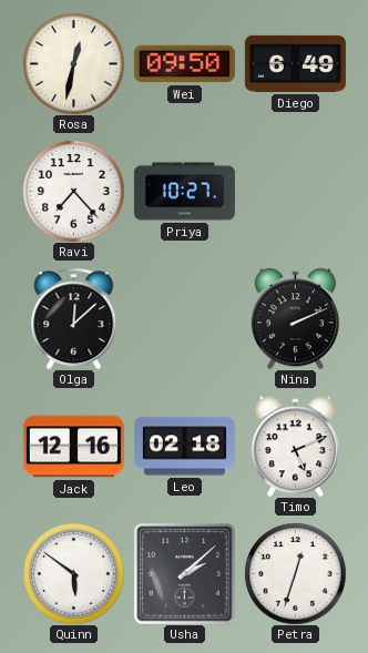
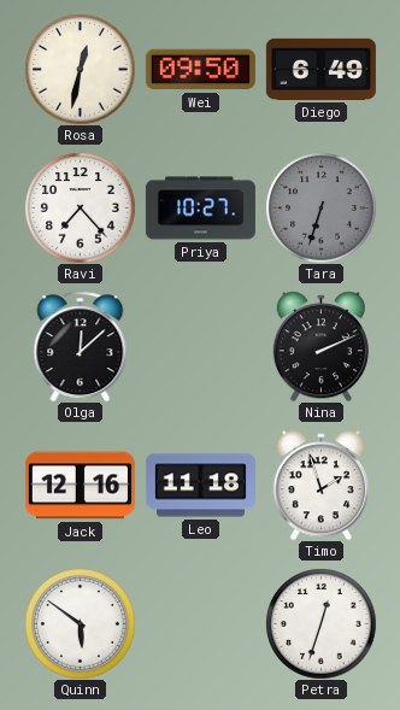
Tara: none -> 6:33
Leo: 02:18 -> 11:18
Timo: 5:11 -> 1:57
Usha: 2:08 -> none
